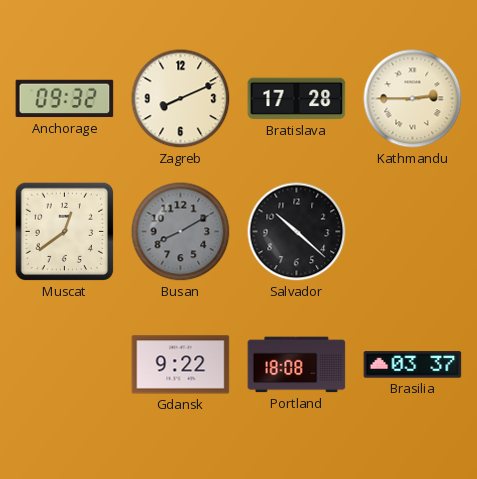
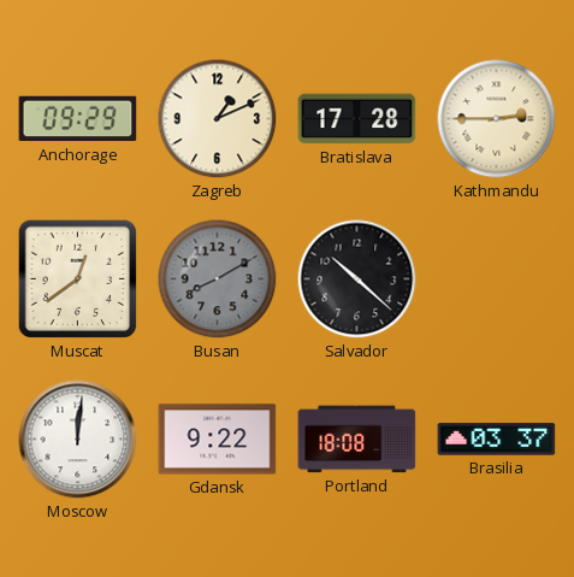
Anchorage: 09:32 -> 09:29
Zagreb: 8:11 -> 1:11
Moscow: none -> 12:01
